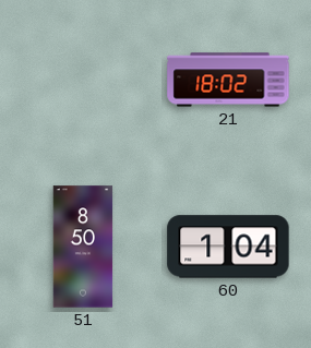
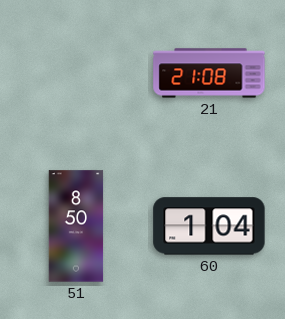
21: 18:02 -> 21:08
